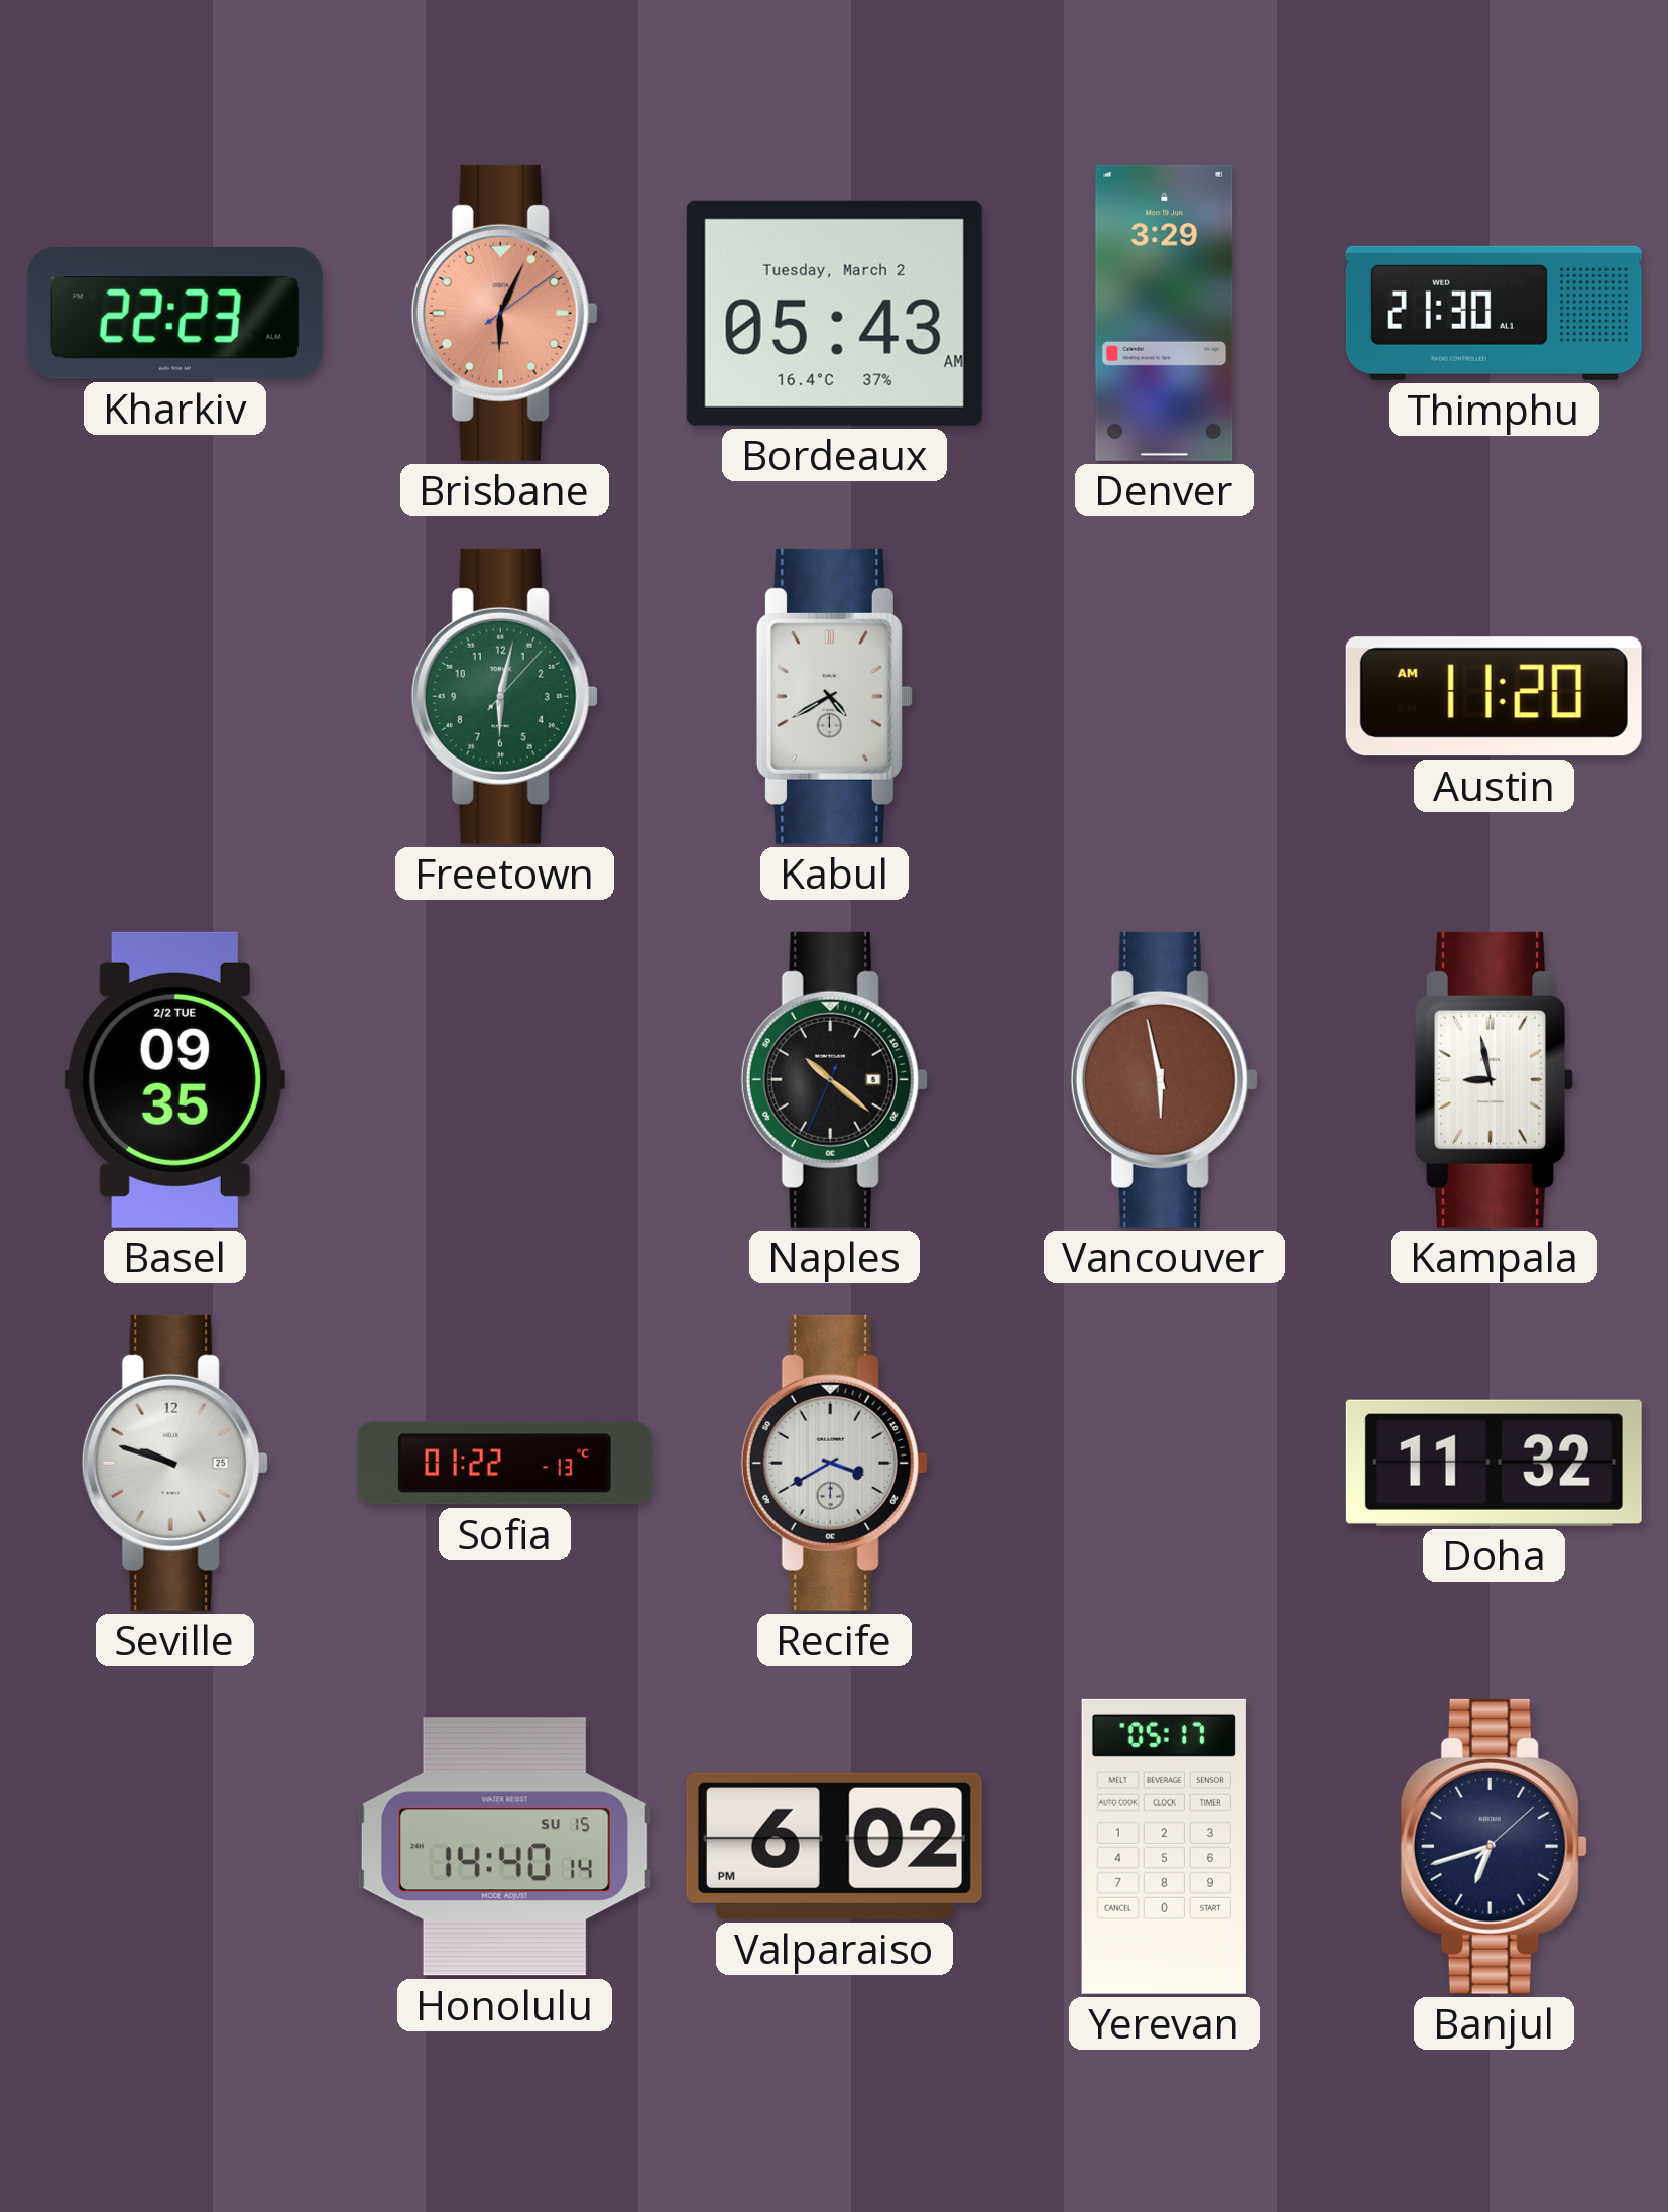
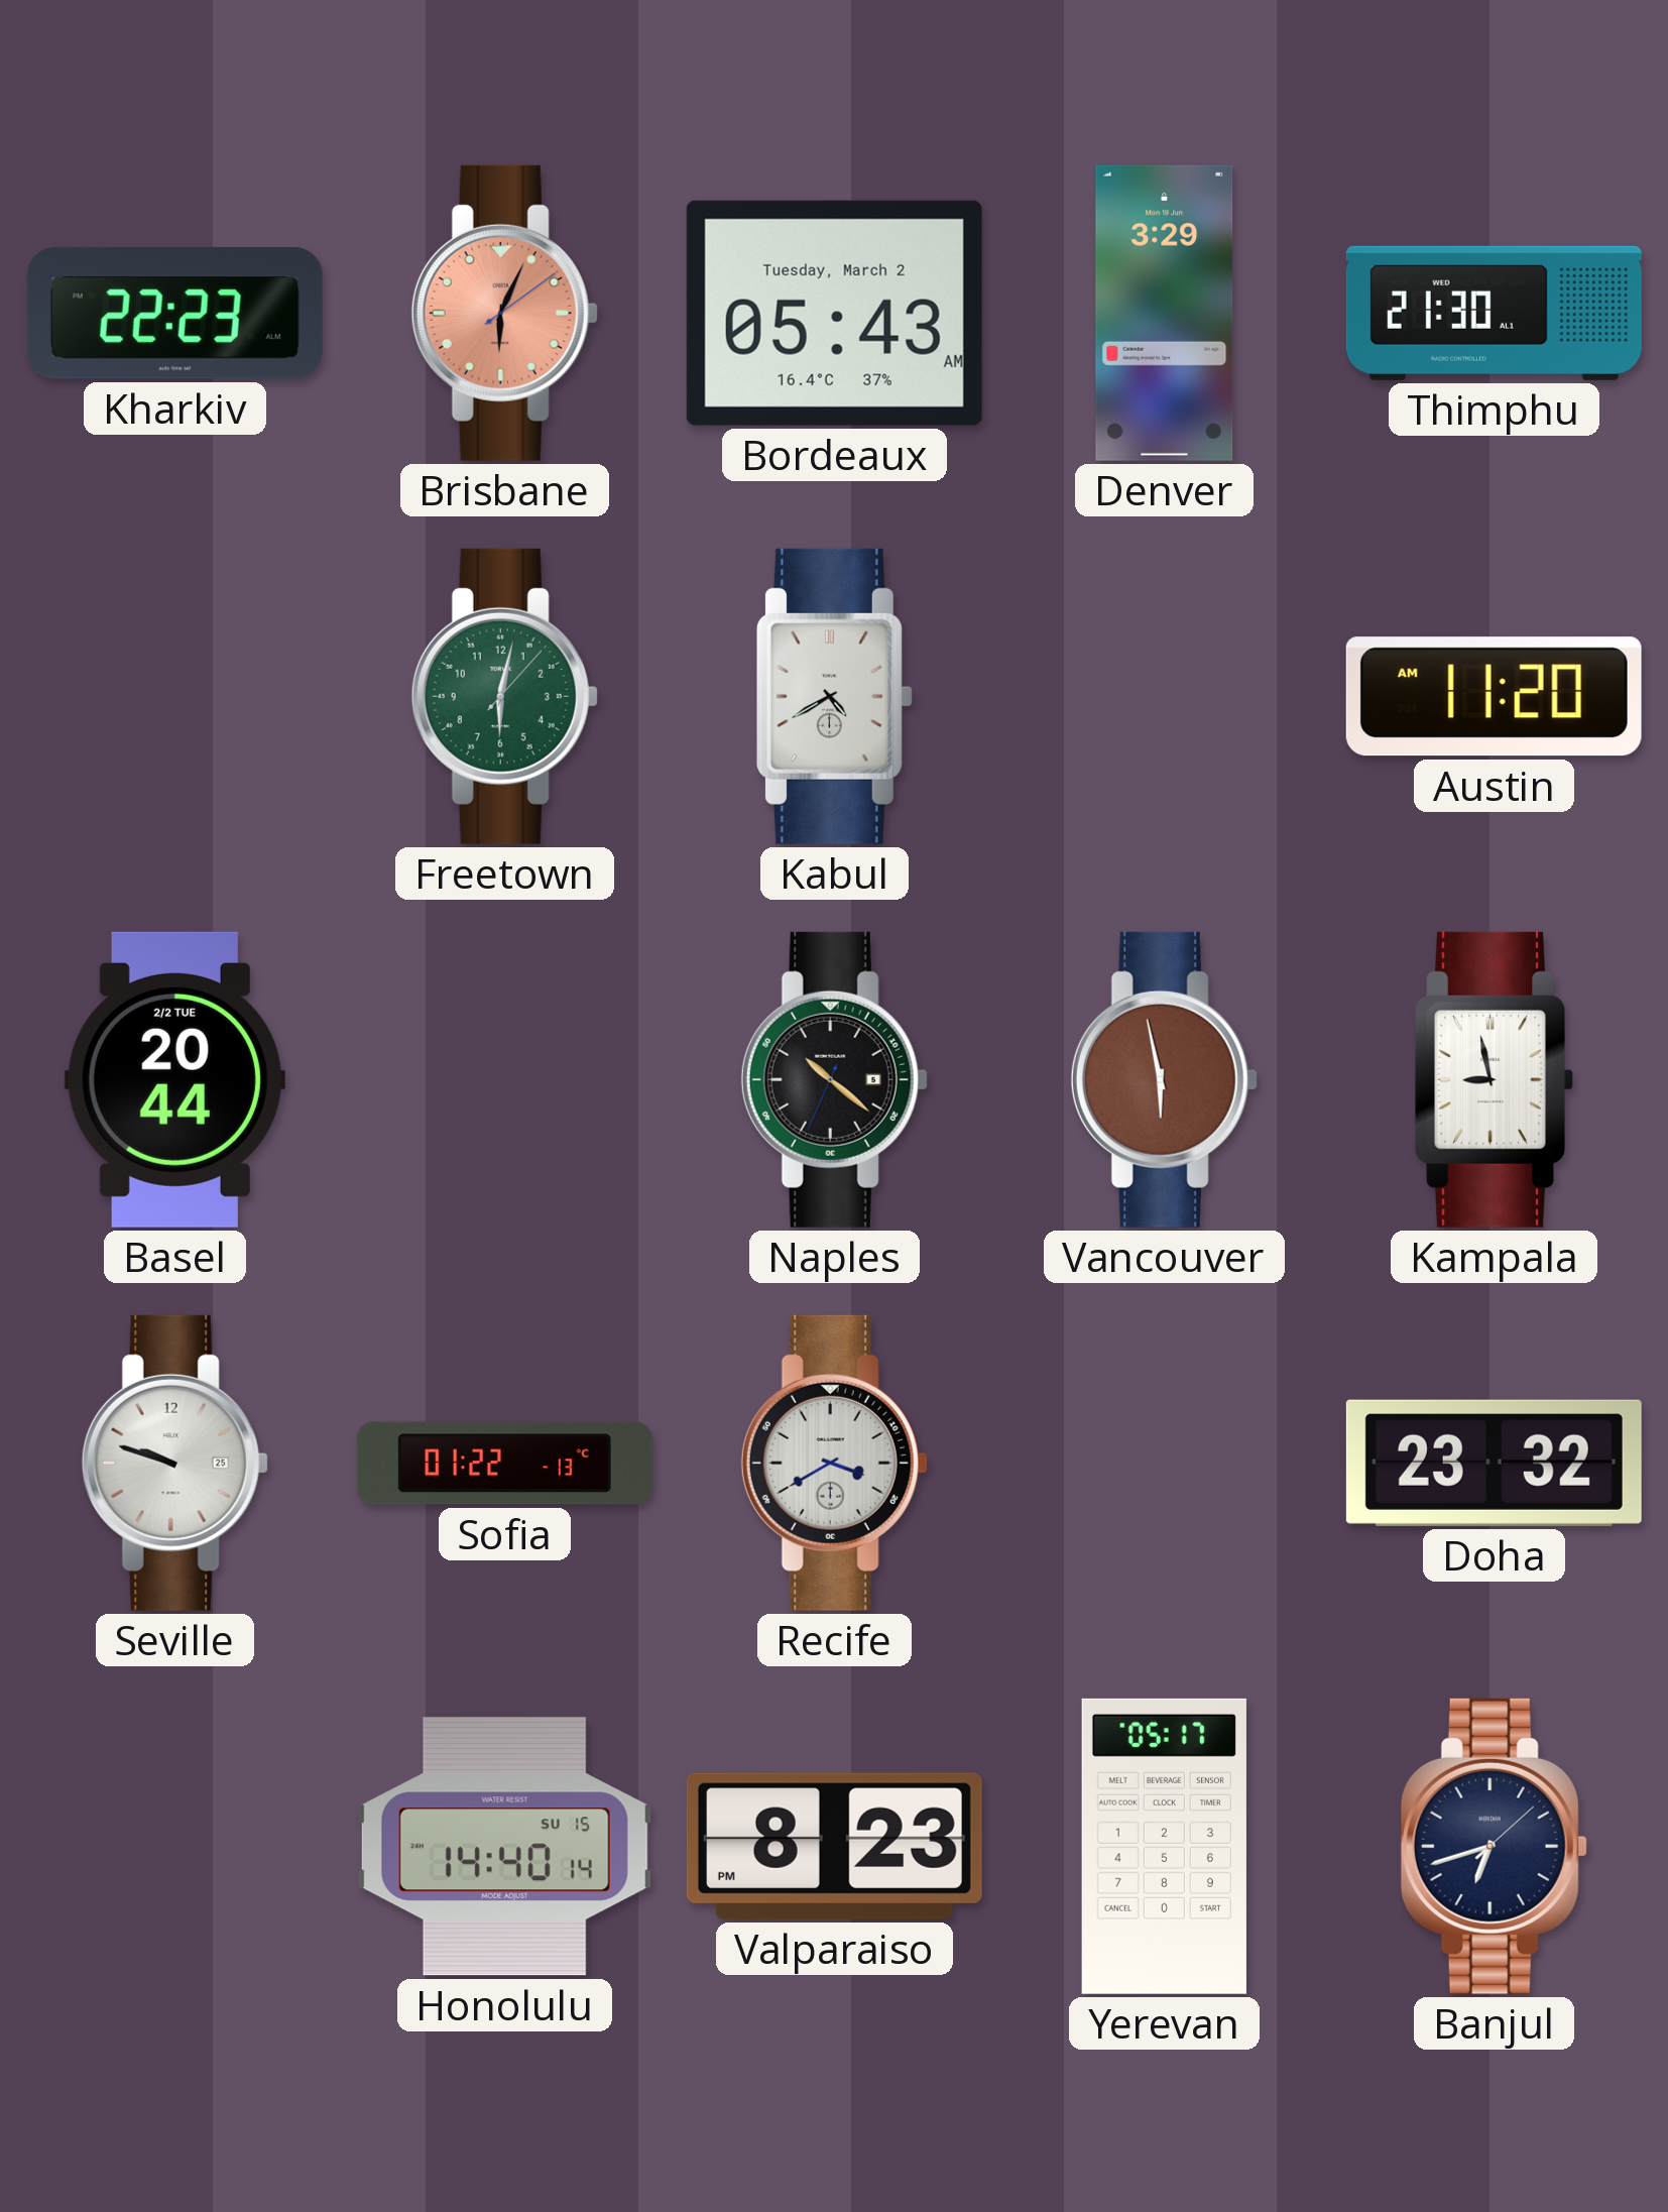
Basel: 09:35 -> 20:44
Doha: 11:32 -> 23:32
Valparaiso: 6:02 -> 8:23
